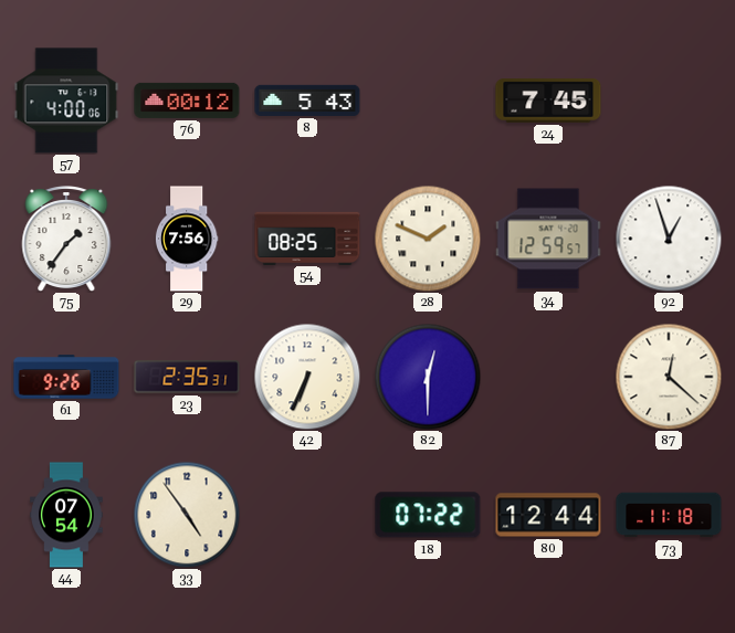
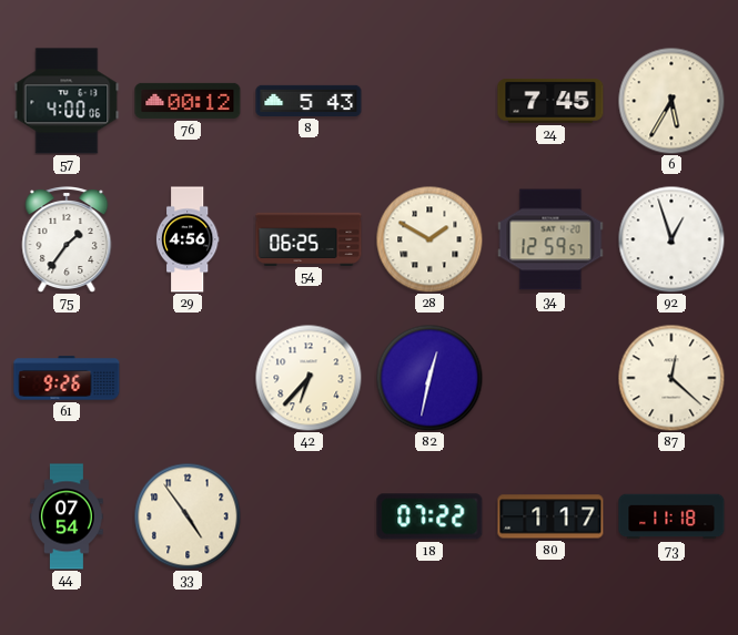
6: none -> 5:35
29: 7:56 -> 4:56
54: 08:25 -> 06:25
28: 1:49 -> 1:50
23: 2:35 -> none
42: 6:34 -> 6:37
82: 12:30 -> 12:32
80: 12:44 -> 1:17
